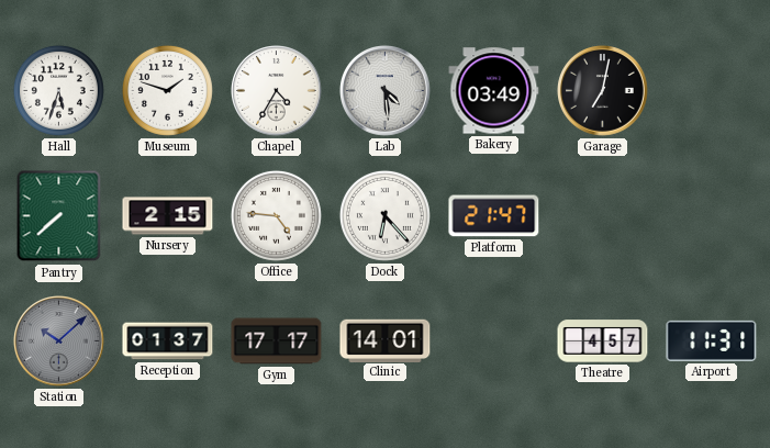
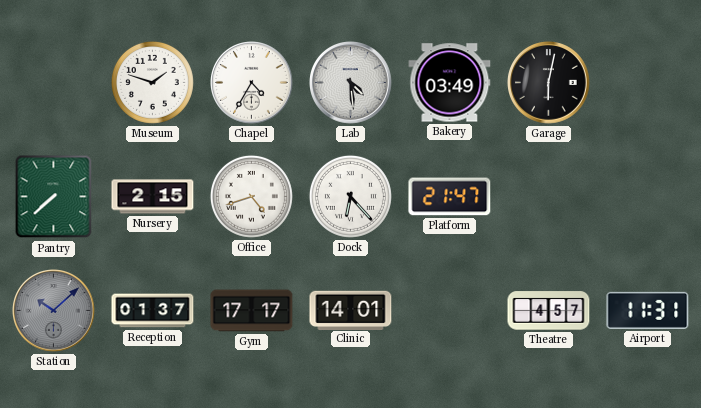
Hall: 5:33 -> none
Garage: 7:02 -> 6:02
Office: 4:46 -> 4:42
